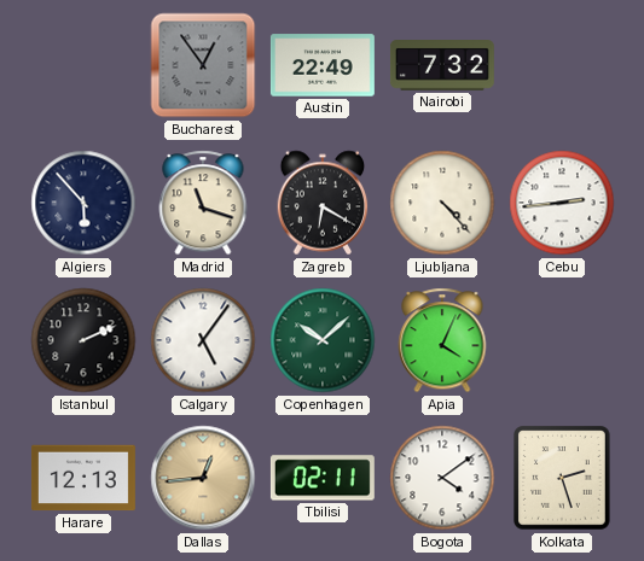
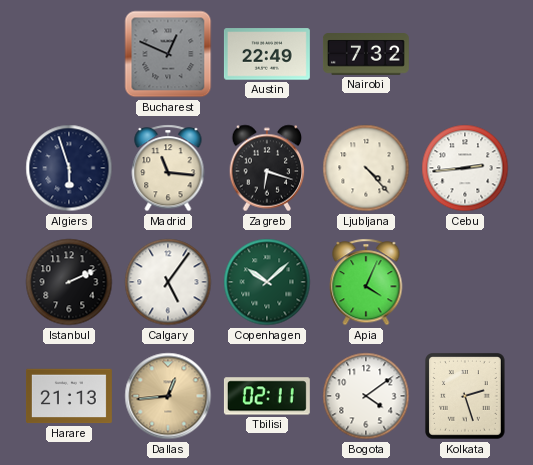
Bucharest: 12:54 -> 12:49
Algiers: 5:53 -> 5:57
Madrid: 11:18 -> 11:16
Zagreb: 6:20 -> 6:18
Harare: 12:13 -> 21:13
